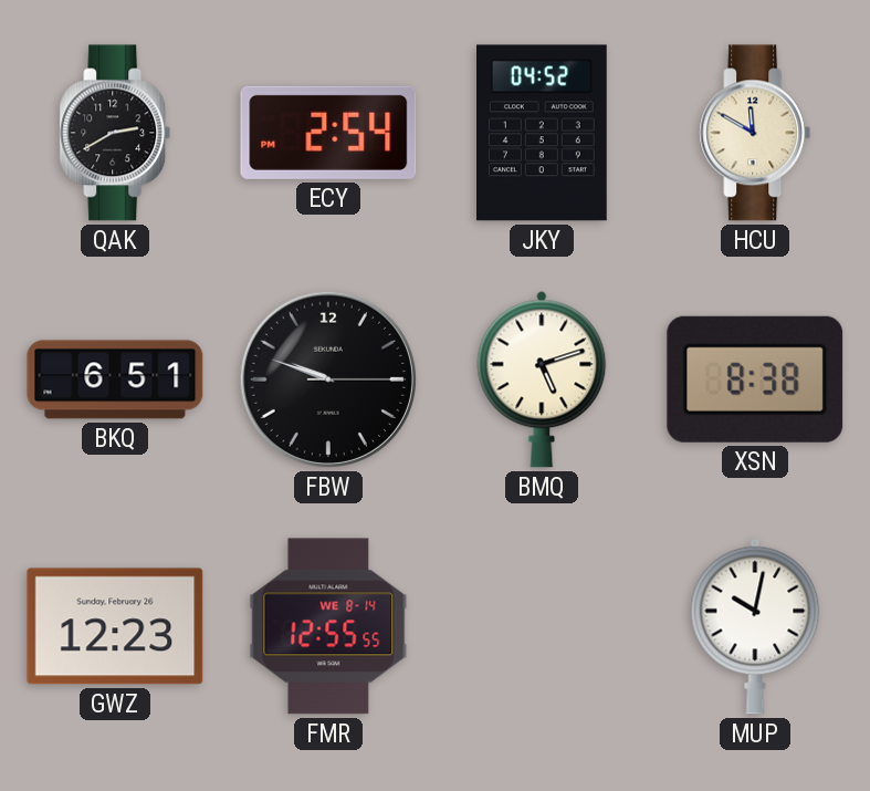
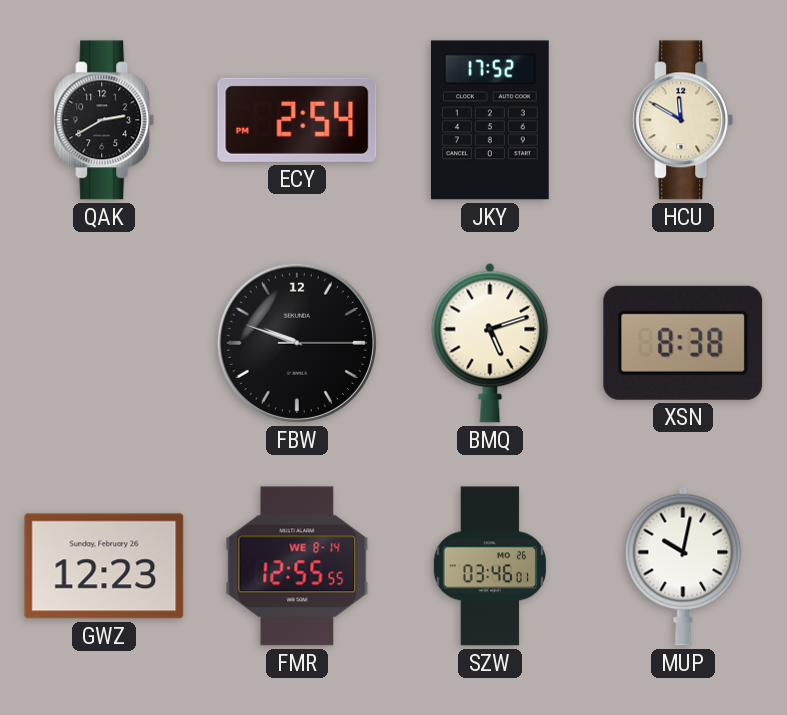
JKY: 04:52 -> 17:52
BKQ: 6:51 -> none
SZW: none -> 03:46
